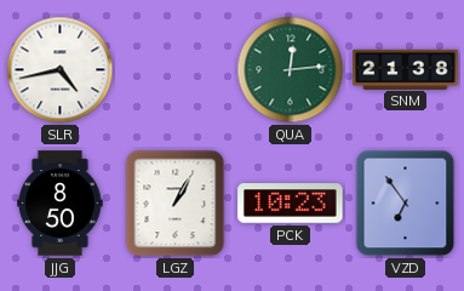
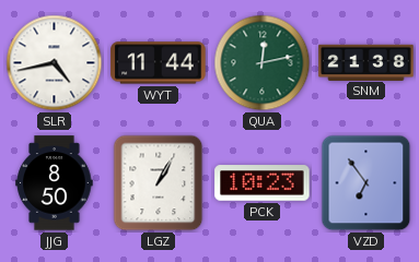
WYT: none -> 11:44
QUA: 12:14 -> 12:13
